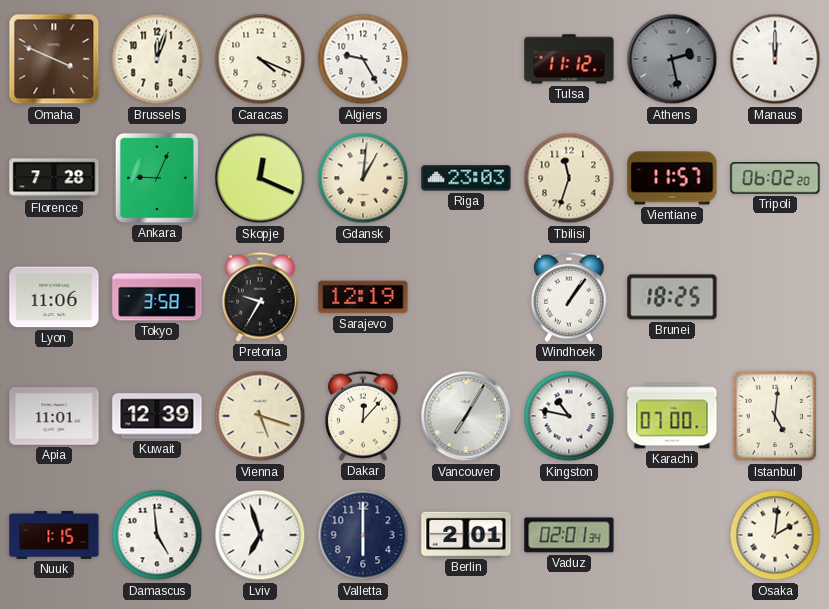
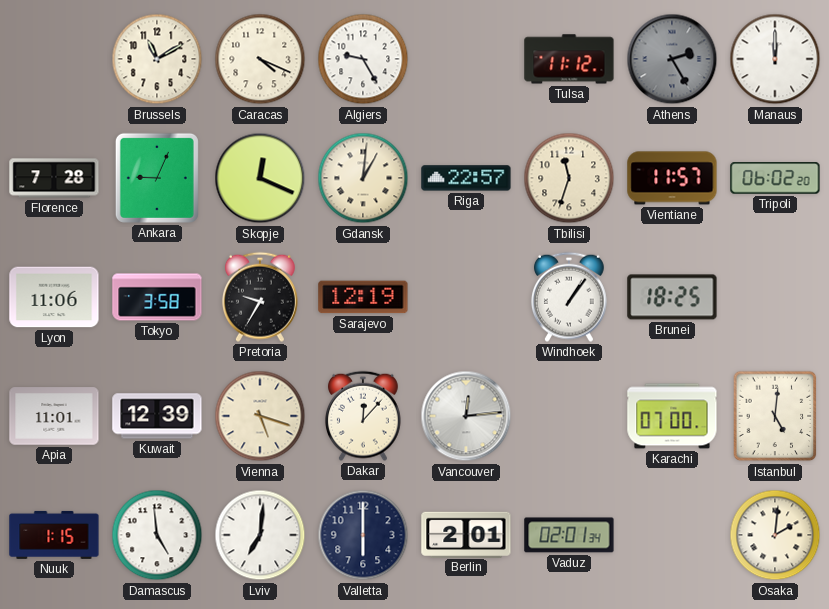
Omaha: 3:49 -> none
Brussels: 12:03 -> 11:10
Athens: 2:28 -> 2:25
Riga: 23:03 -> 22:57
Vancouver: 7:05 -> 12:14
Kingston: 10:47 -> none
Lviv: 6:57 -> 7:01
